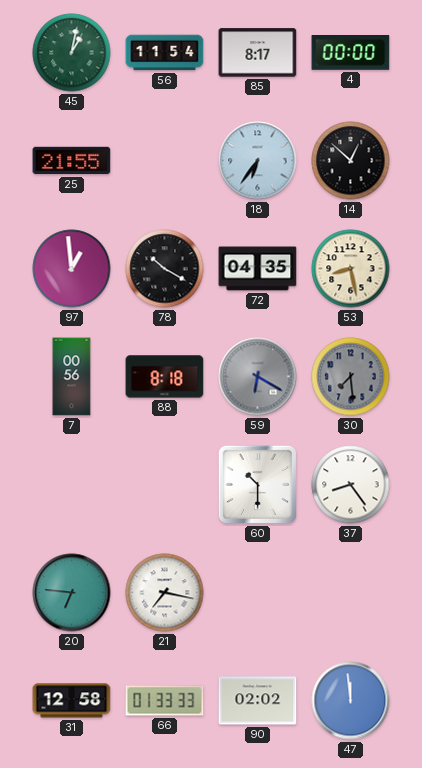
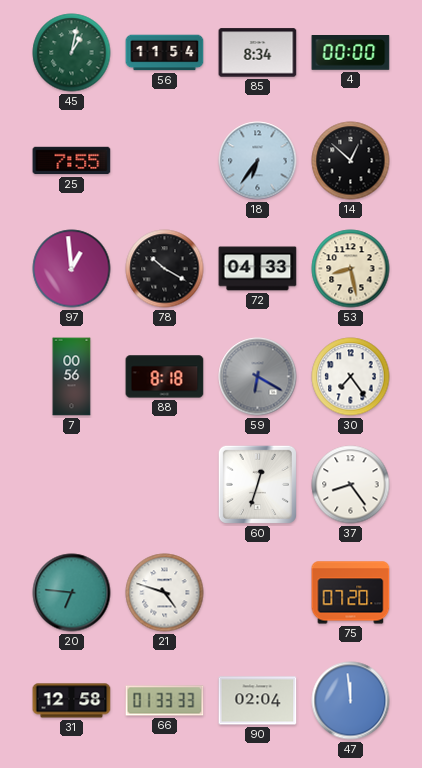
85: 8:17 -> 8:34
25: 21:55 -> 7:55
72: 04:35 -> 04:33
30: 7:29 -> 7:24
30 dial: grey -> white
60: 10:30 -> 12:33
21: 7:17 -> 4:48
75: none -> 07:20
90: 02:02 -> 02:04
